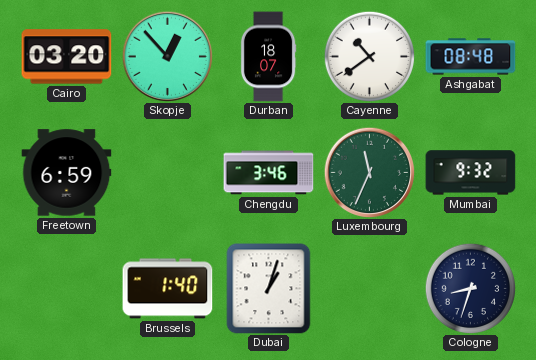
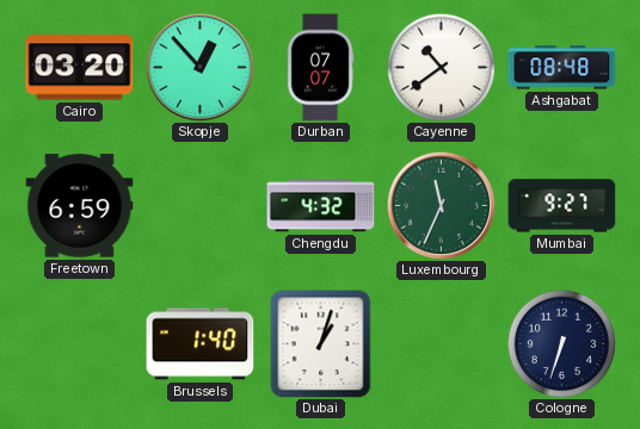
Durban: 18:07 -> 07:07
Chengdu: 3:46 -> 4:32
Mumbai: 9:32 -> 9:27
Cologne: 8:33 -> 6:33
